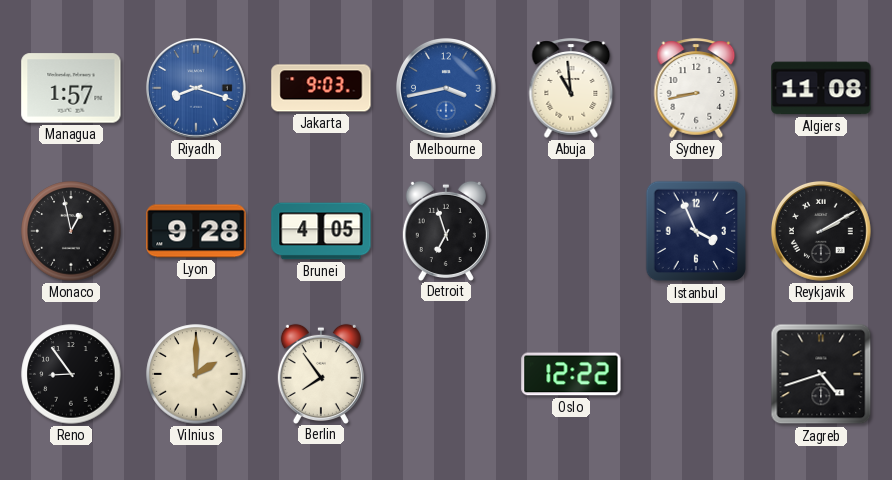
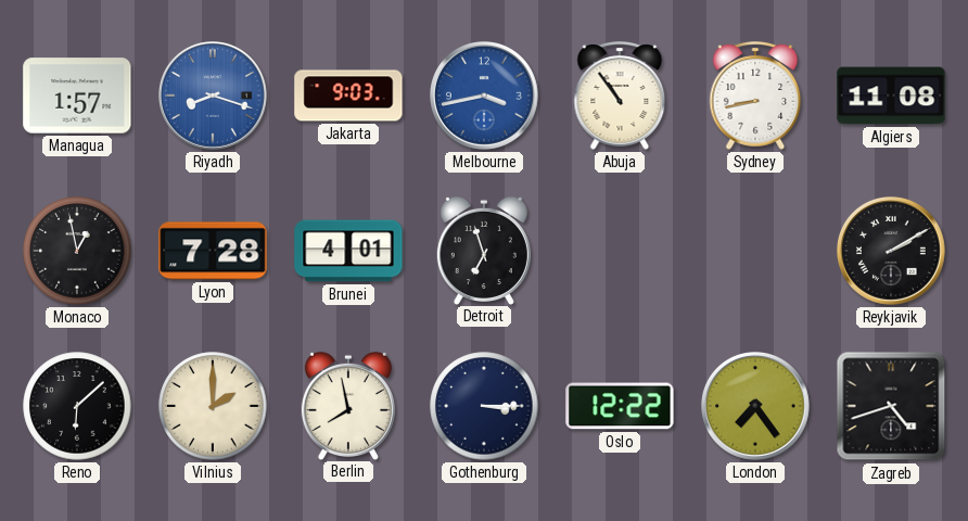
Abuja: 10:59 -> 10:54
Lyon: 9:28 -> 7:28
Brunei: 4:05 -> 4:01
Istanbul: 3:56 -> none
Reno: 8:54 -> 6:08
Berlin: 7:54 -> 7:58
Gothenburg: none -> 3:15
London: none -> 7:24
